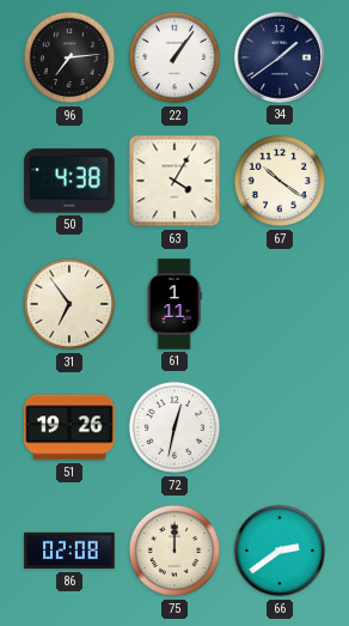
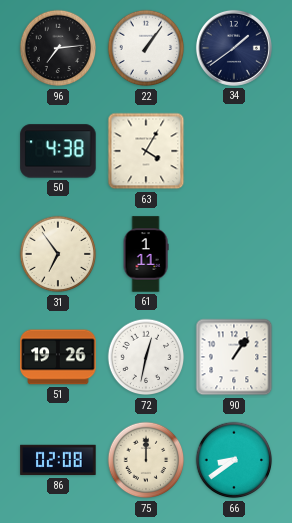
67: 10:21 -> none
90: none -> 1:06
66: 2:39 -> 8:39
